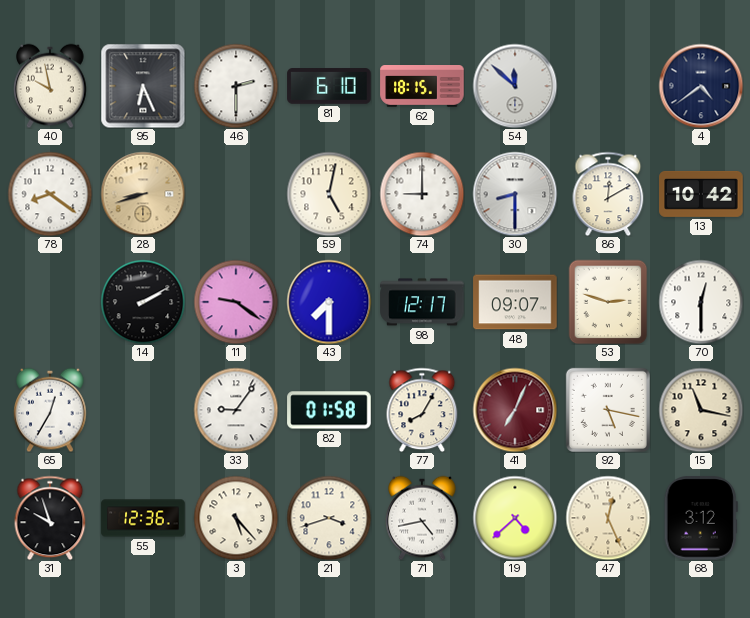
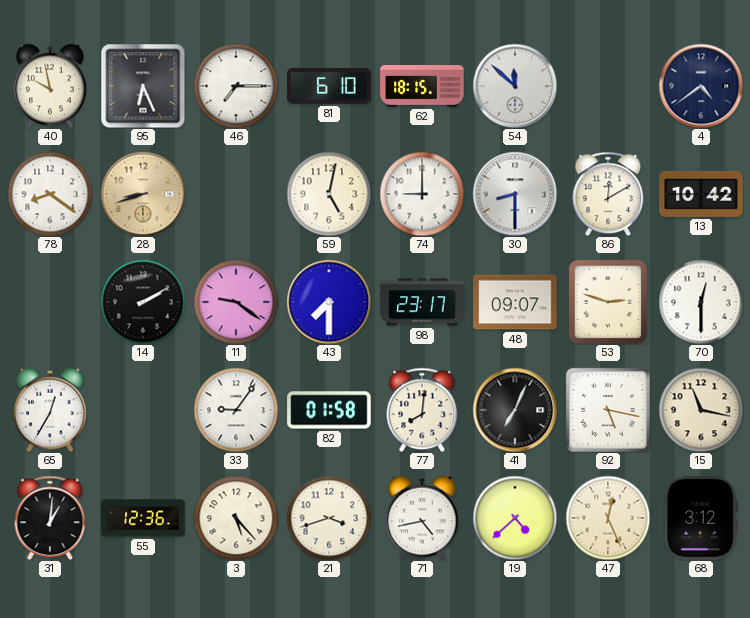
46: 2:30 -> 7:15
98: 12:17 -> 23:17
77: 8:05 -> 8:01
41 dial: burgundy -> black
31: 9:57 -> 1:01
